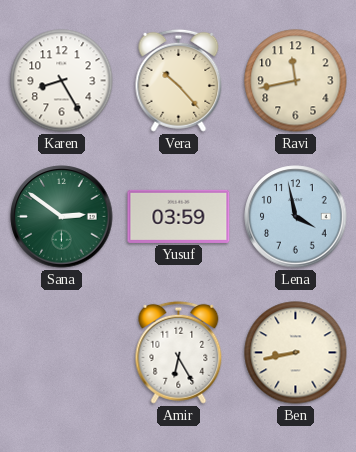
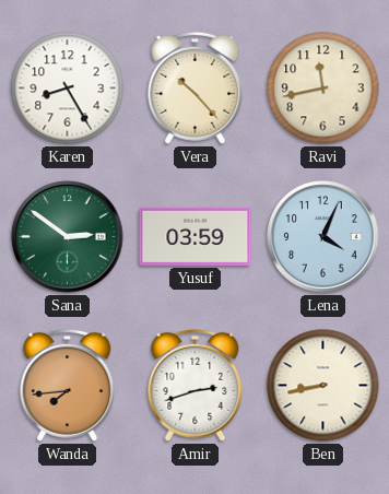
Lena: 3:58 -> 4:04
Wanda: none -> 7:44
Amir: 6:25 -> 2:42
